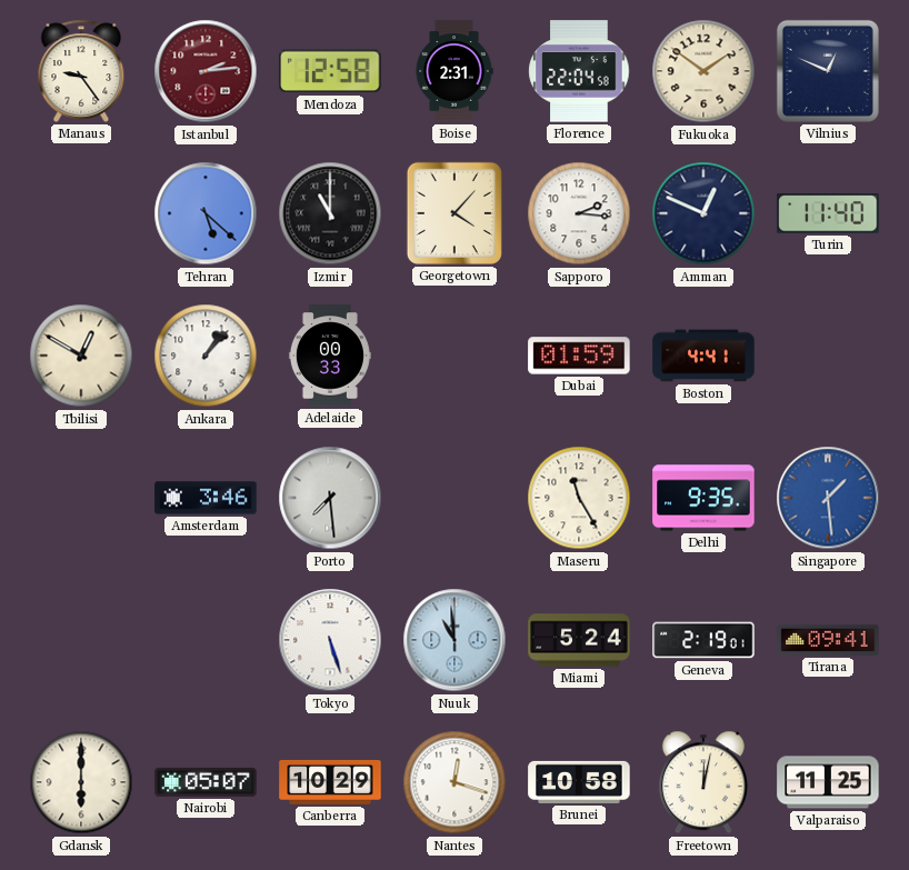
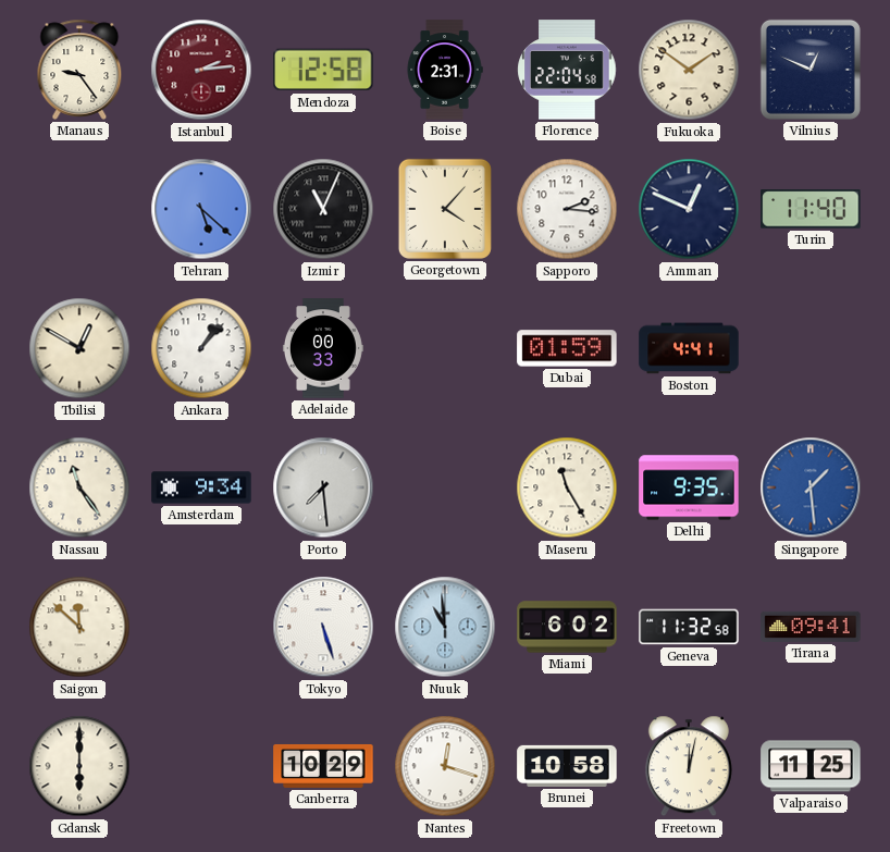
Izmir: 11:00 -> 11:04
Nassau: none -> 11:24
Amsterdam: 3:46 -> 9:34
Saigon: none -> 11:52
Miami: 5:24 -> 6:02
Geneva: 2:19 -> 11:32
Nairobi: 05:07 -> none
